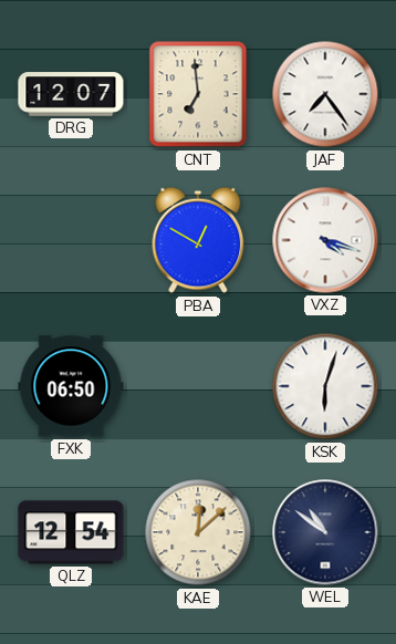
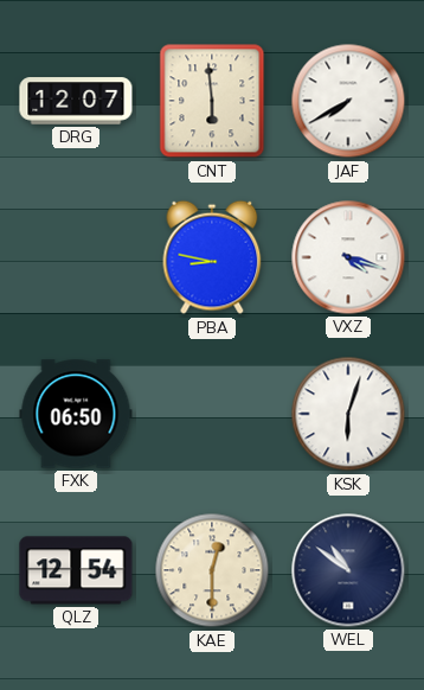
CNT: 6:59 -> 5:59
JAF: 7:24 -> 7:40
PBA: 12:50 -> 8:47
KAE: 12:08 -> 12:30
